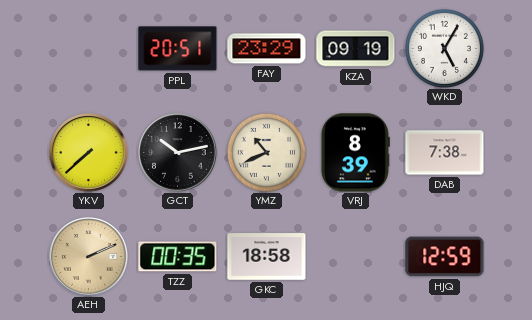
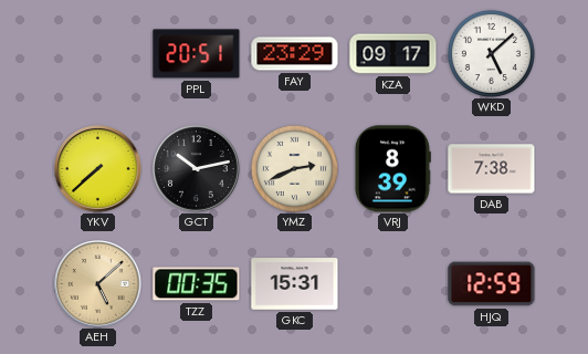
KZA: 09:19 -> 09:17
WKD: 5:05 -> 5:08
YMZ: 10:41 -> 2:41
AEH: 2:11 -> 5:08
GKC: 18:58 -> 15:31
